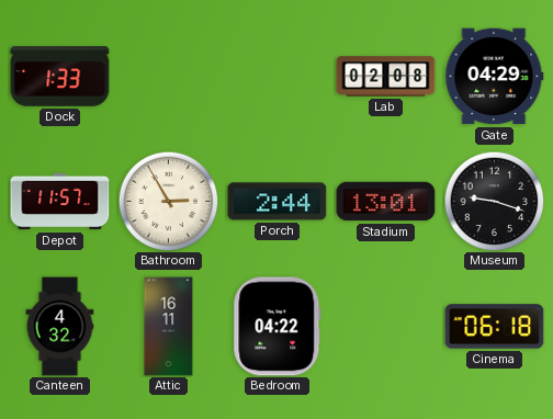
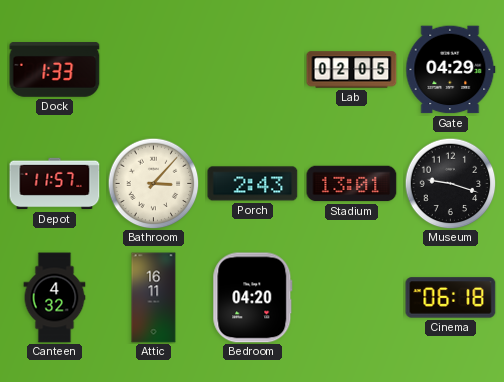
Lab: 02:08 -> 02:05
Bathroom: 2:55 -> 3:07
Porch: 2:44 -> 2:43
Bedroom: 04:22 -> 04:20
